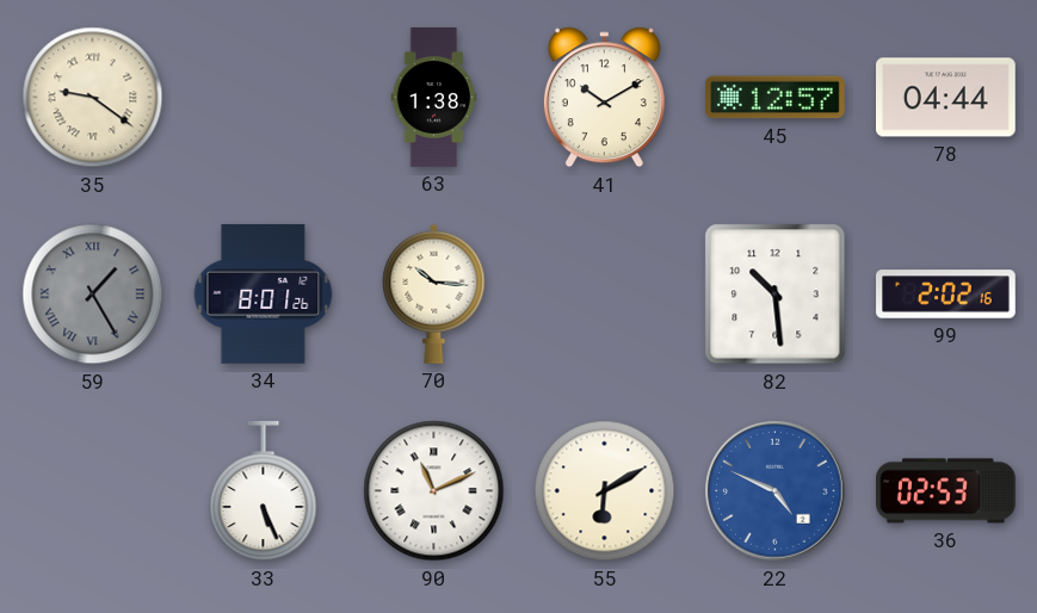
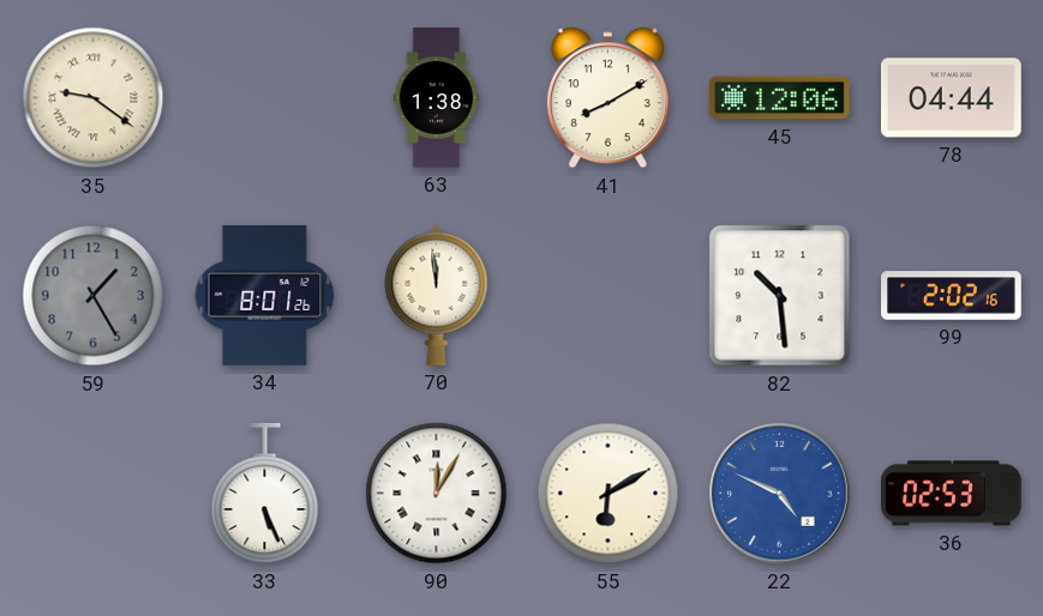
41: 10:10 -> 8:10
45: 12:57 -> 12:06
59 numerals: Roman -> Arabic
70: 10:16 -> 11:59
90: 11:11 -> 12:05
